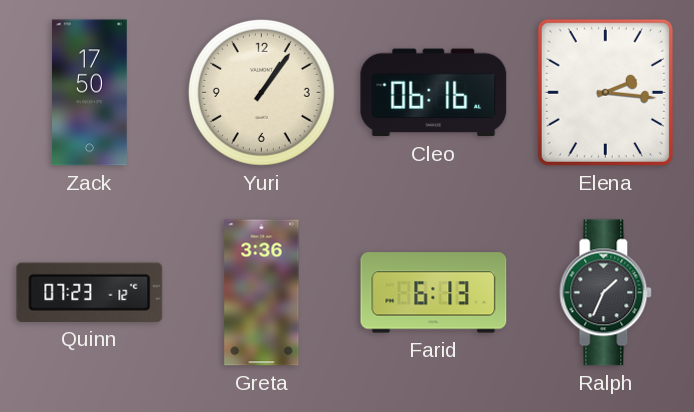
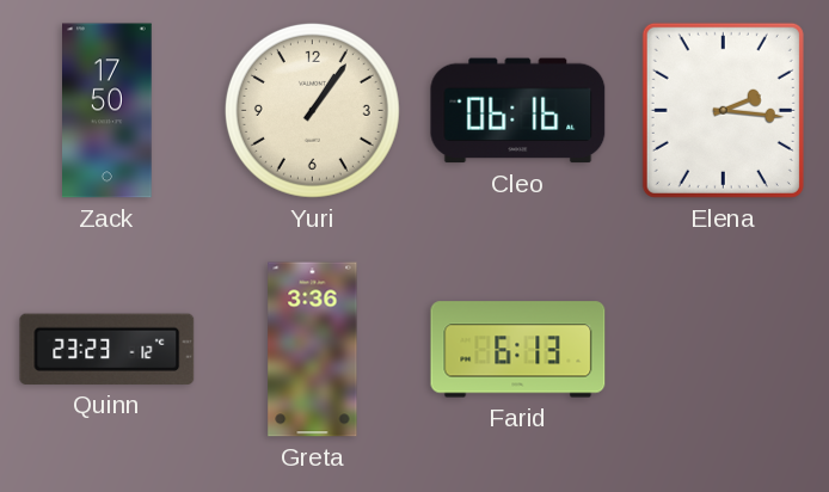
Quinn: 07:23 -> 23:23
Ralph: 1:34 -> none
